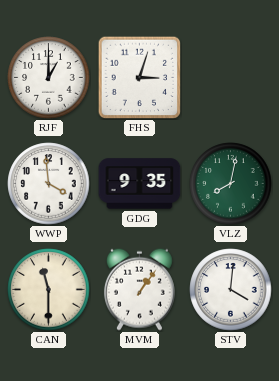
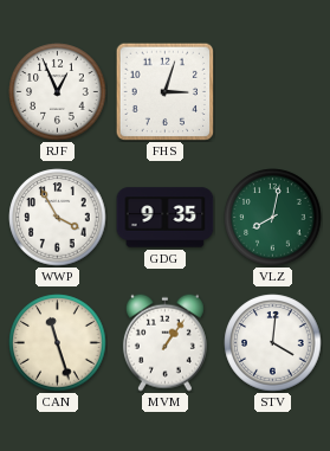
RJF: 1:00 -> 12:56
WWP: 3:59 -> 3:55
CAN: 11:30 -> 11:27
